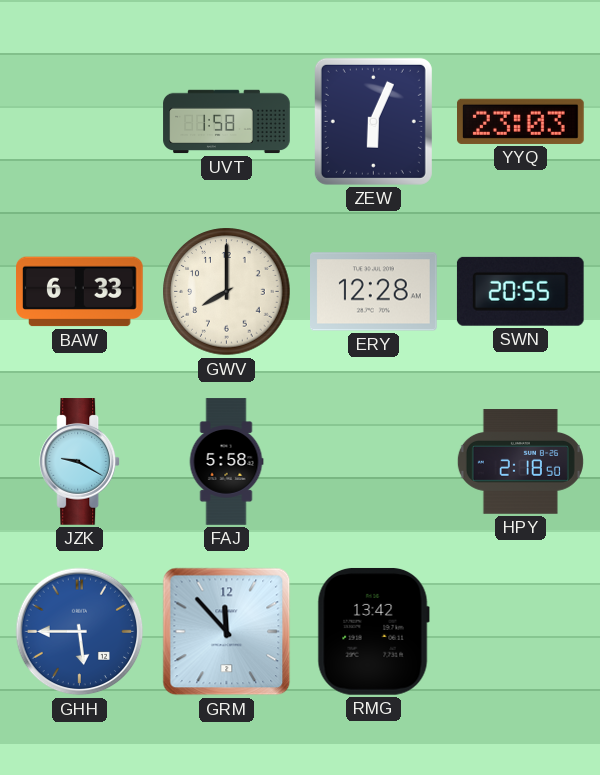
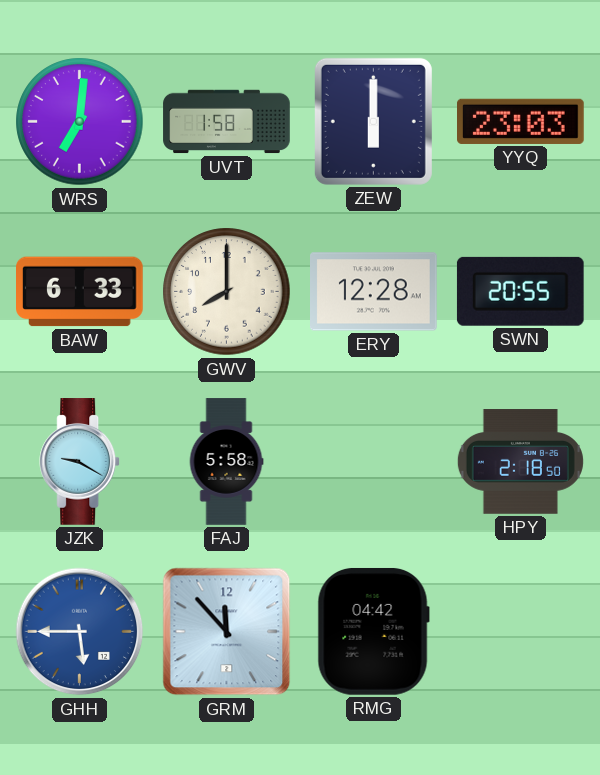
WRS: none -> 7:01
ZEW: 6:04 -> 6:00
RMG: 13:42 -> 04:42
